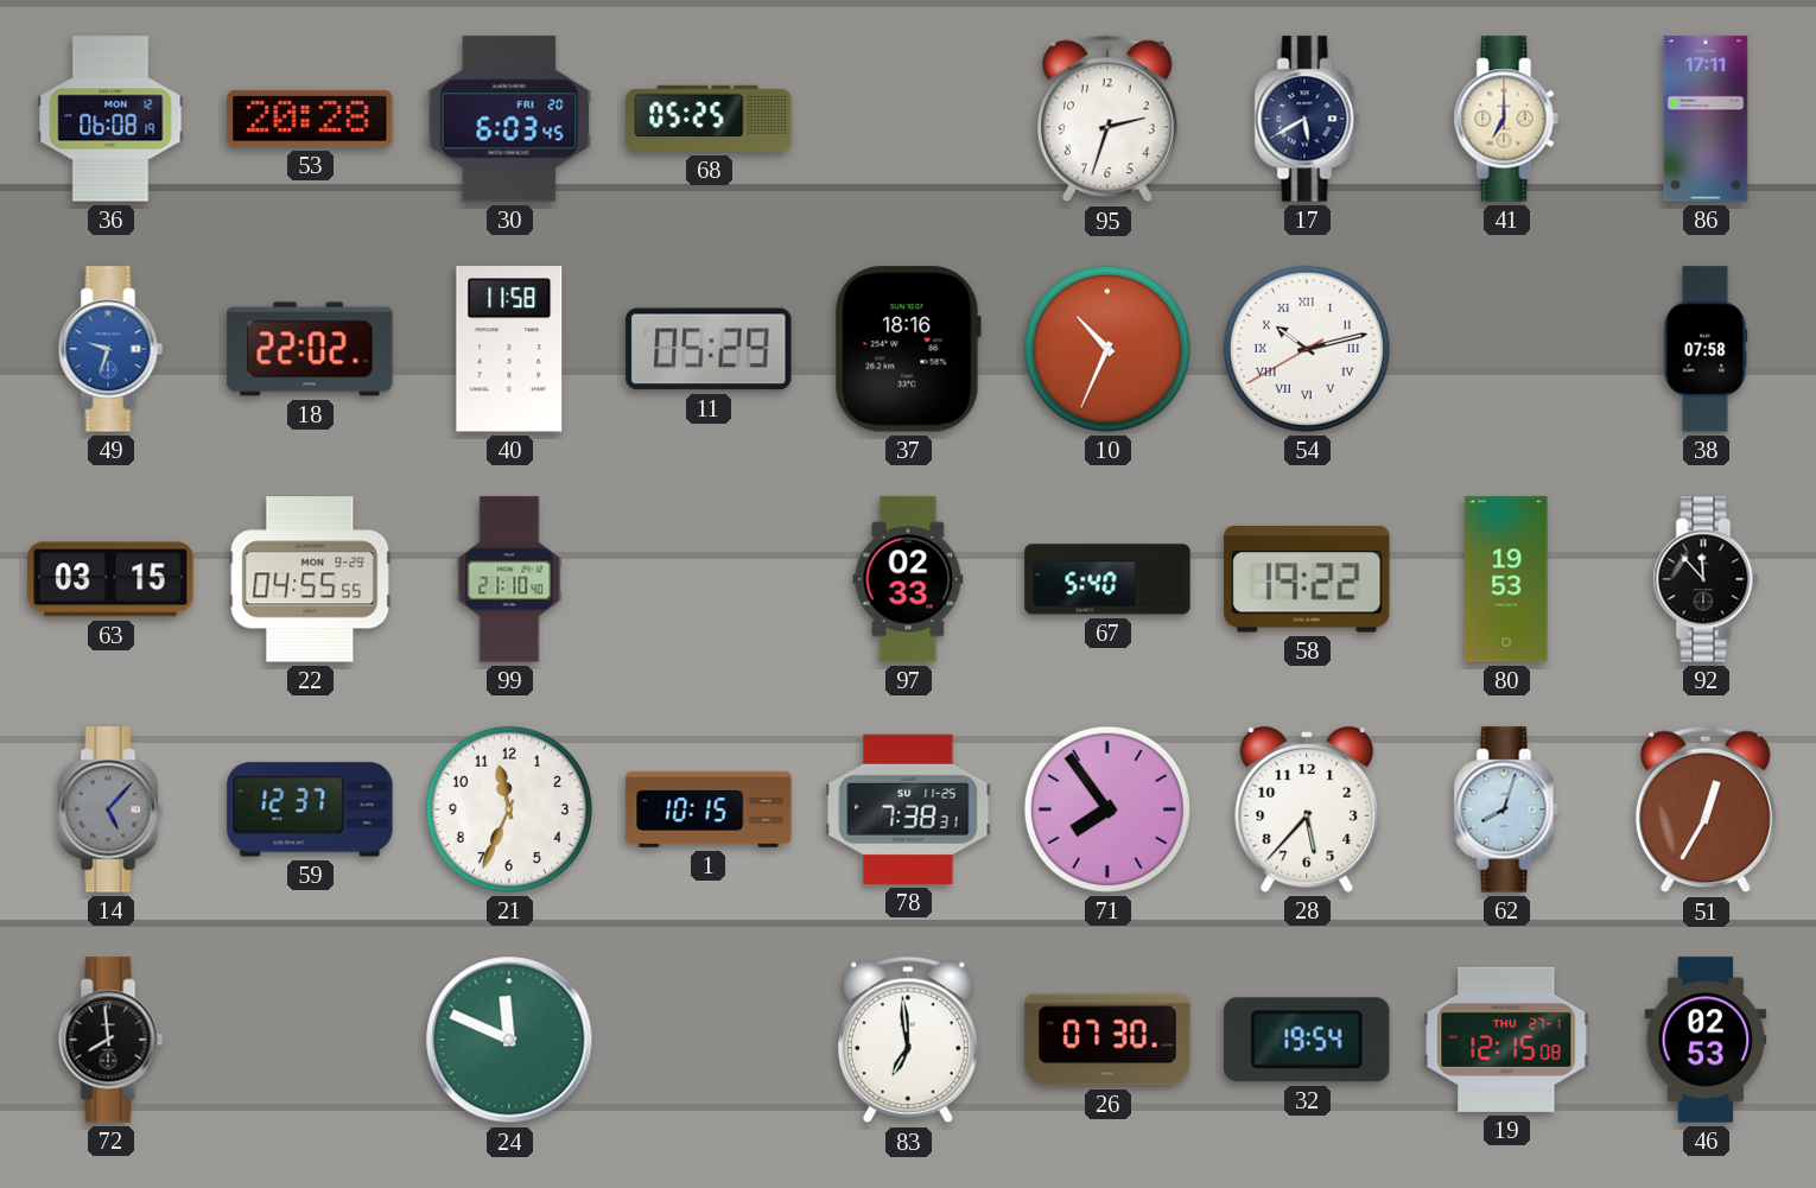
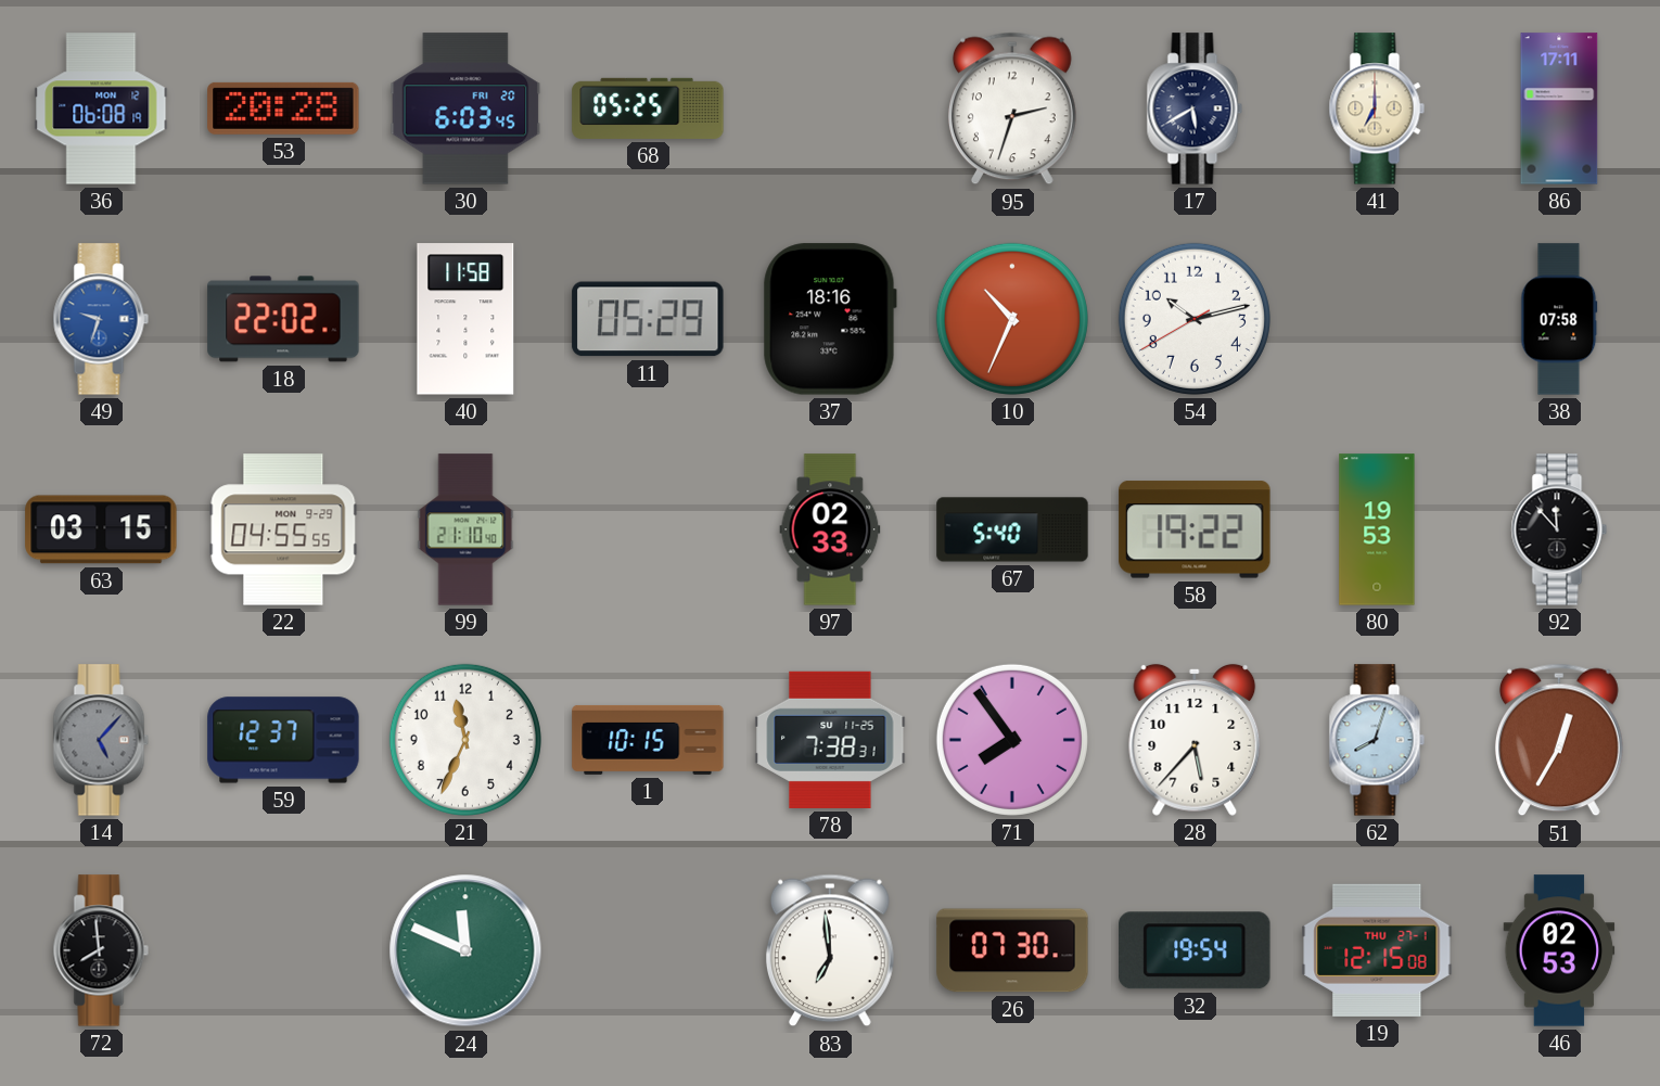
54 numerals: Roman -> Arabic
